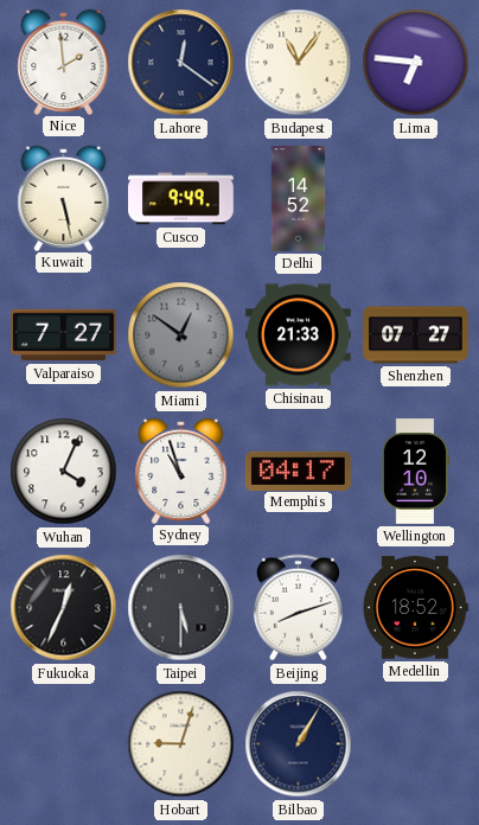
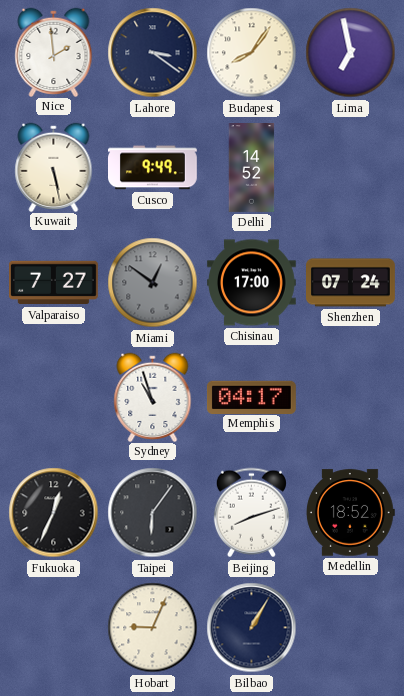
Lahore: 12:21 -> 3:21
Budapest: 11:06 -> 8:06
Lima: 6:46 -> 6:58
Chisinau: 21:33 -> 17:00
Shenzhen: 07:27 -> 07:24
Wuhan: 4:04 -> none
Wellington: 12:10 -> none
Taipei: 5:30 -> 6:06
Hobart: 9:03 -> 9:04
